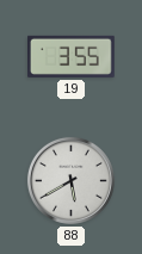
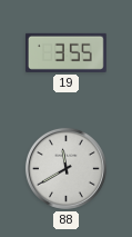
88: 5:40 -> 11:40
